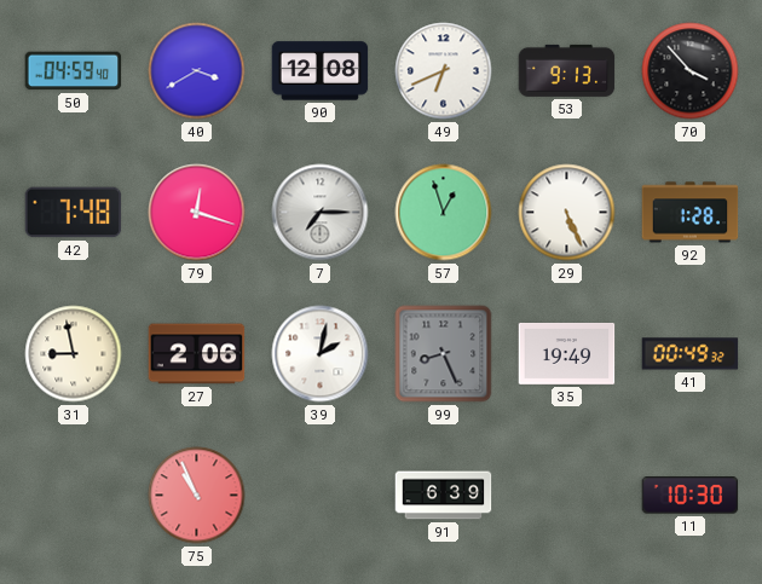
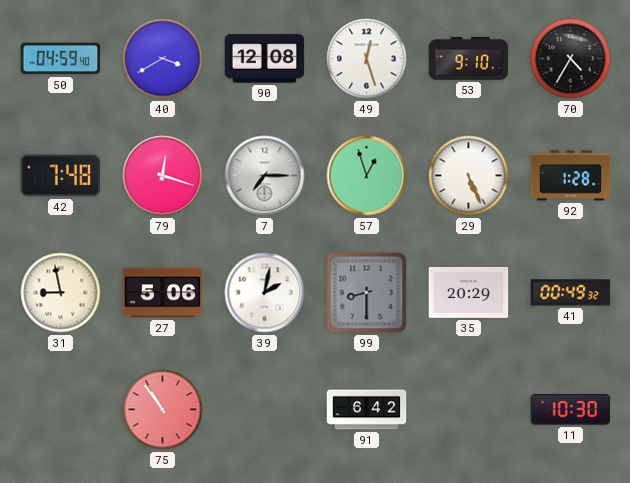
49: 6:41 -> 12:27
53: 9:13 -> 9:10
70: 3:53 -> 4:35
27: 2:06 -> 5:06
99: 8:26 -> 8:30
35: 19:49 -> 20:29
75: 10:56 -> 10:54
91: 6:39 -> 6:42
